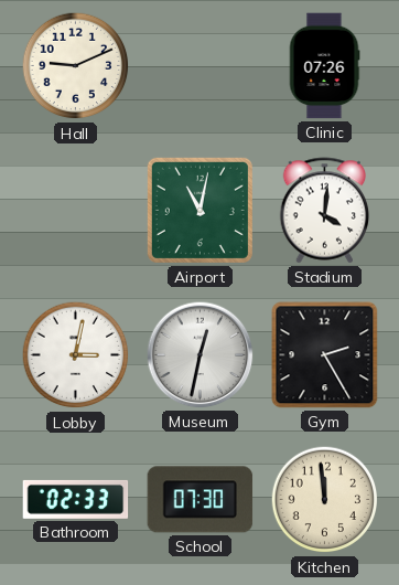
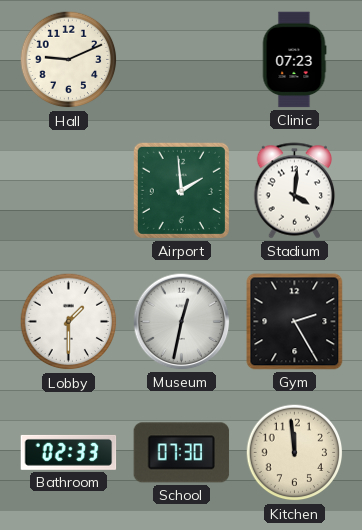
Clinic: 07:26 -> 07:23
Airport: 11:02 -> 1:59
Lobby: 3:02 -> 1:30
